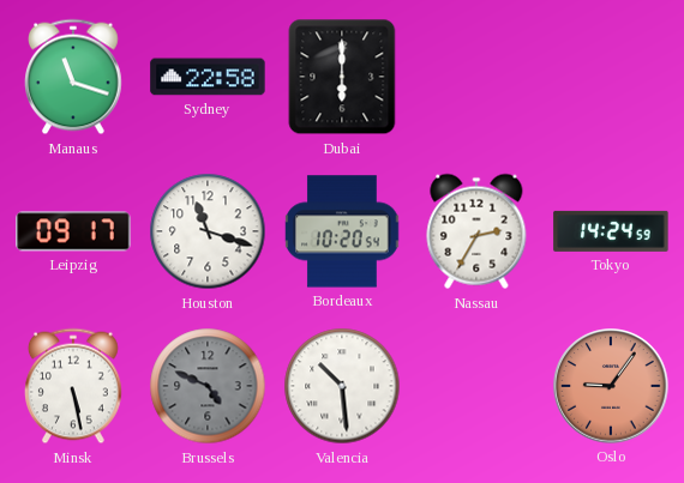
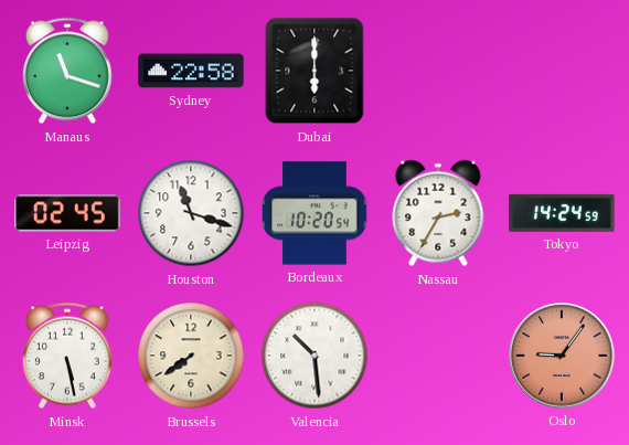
Leipzig: 09:17 -> 02:45
Brussels: 4:49 -> 7:39
Brussels dial: grey -> cream
